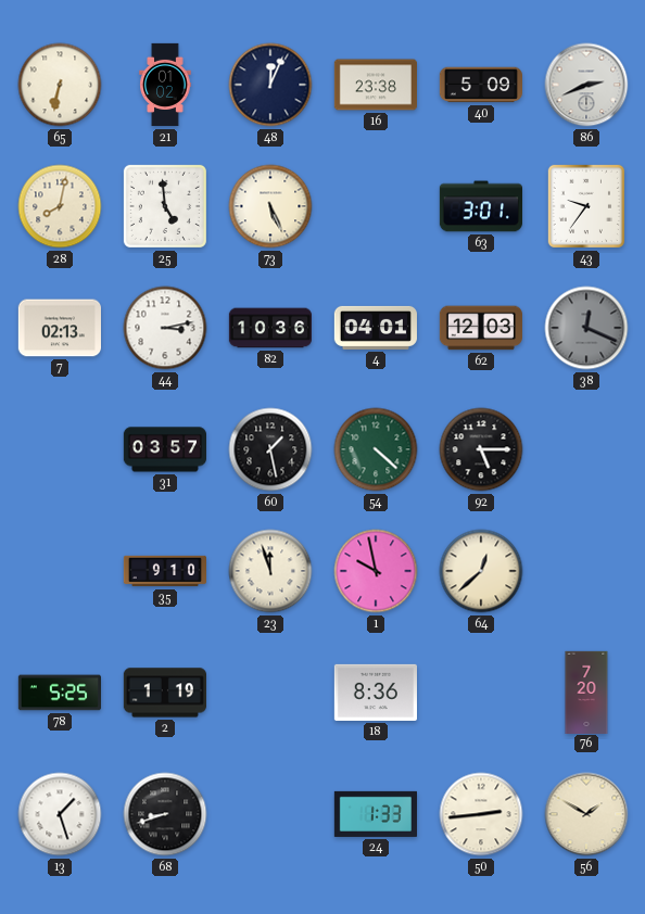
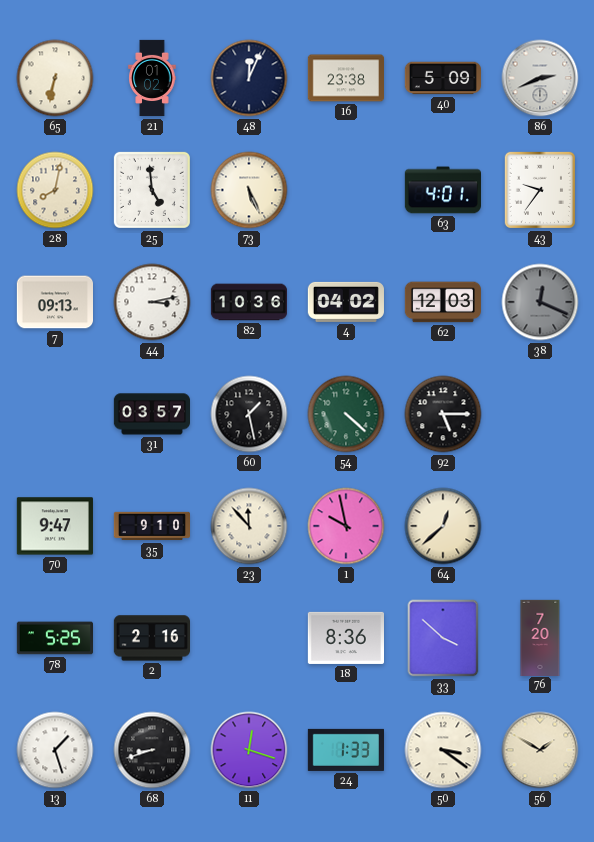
63: 3:01 -> 4:01
7: 02:13 -> 09:13
4: 04:01 -> 04:02
70: none -> 9:47
23: 11:57 -> 11:53
2: 1:19 -> 2:16
33: none -> 3:52
11: none -> 12:18
50: 2:44 -> 3:21
